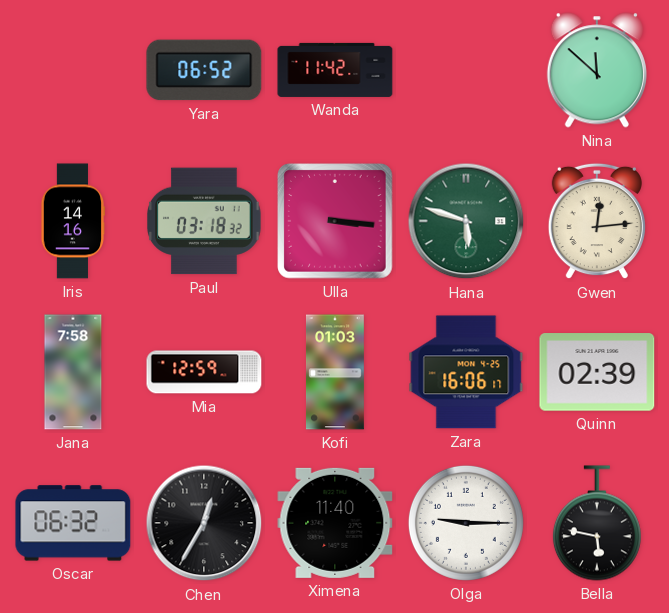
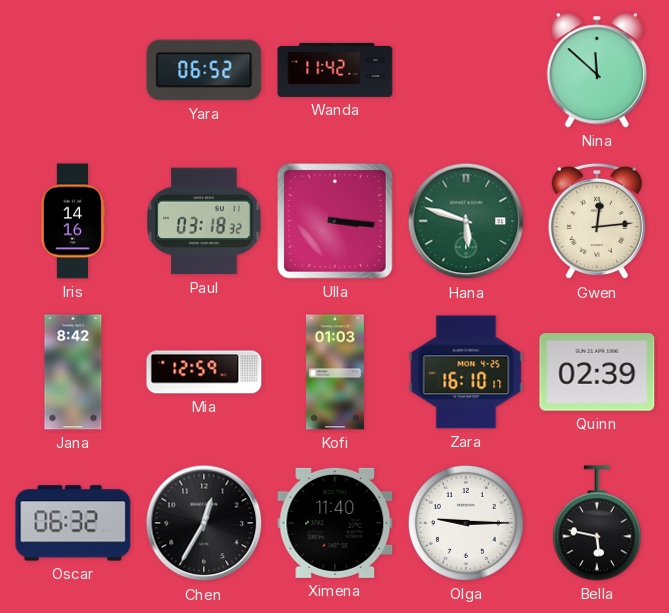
Jana: 7:58 -> 8:42
Zara: 16:06 -> 16:10
